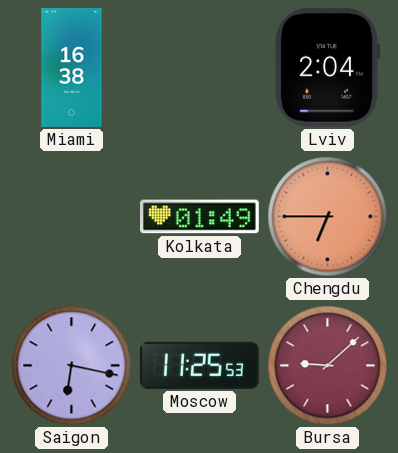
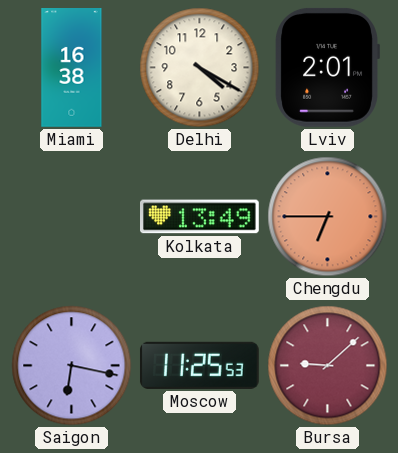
Delhi: none -> 4:20
Lviv: 2:04 -> 2:01
Kolkata: 01:49 -> 13:49
